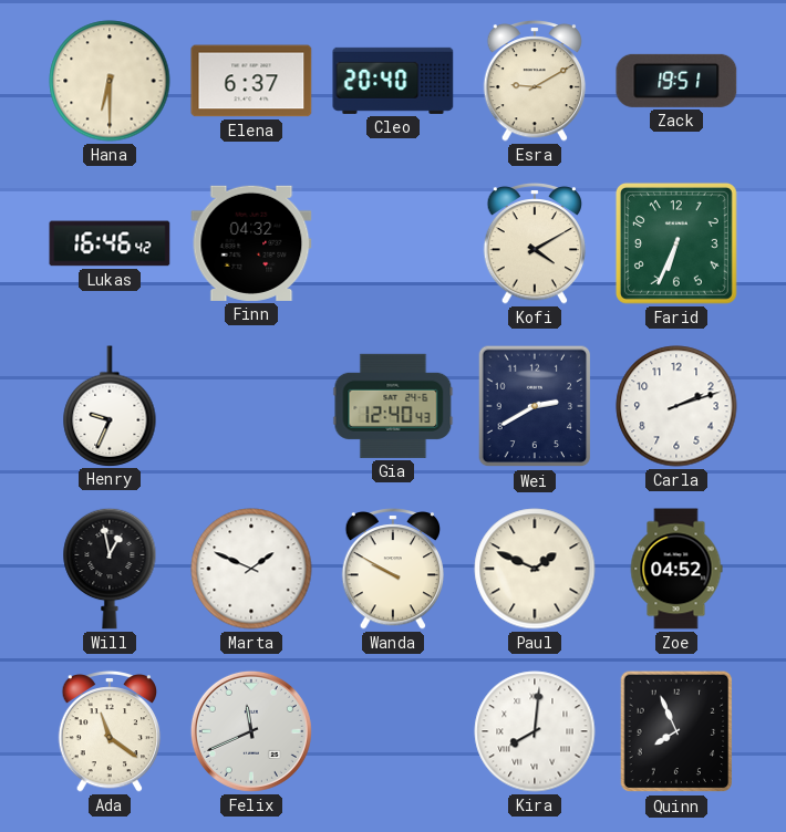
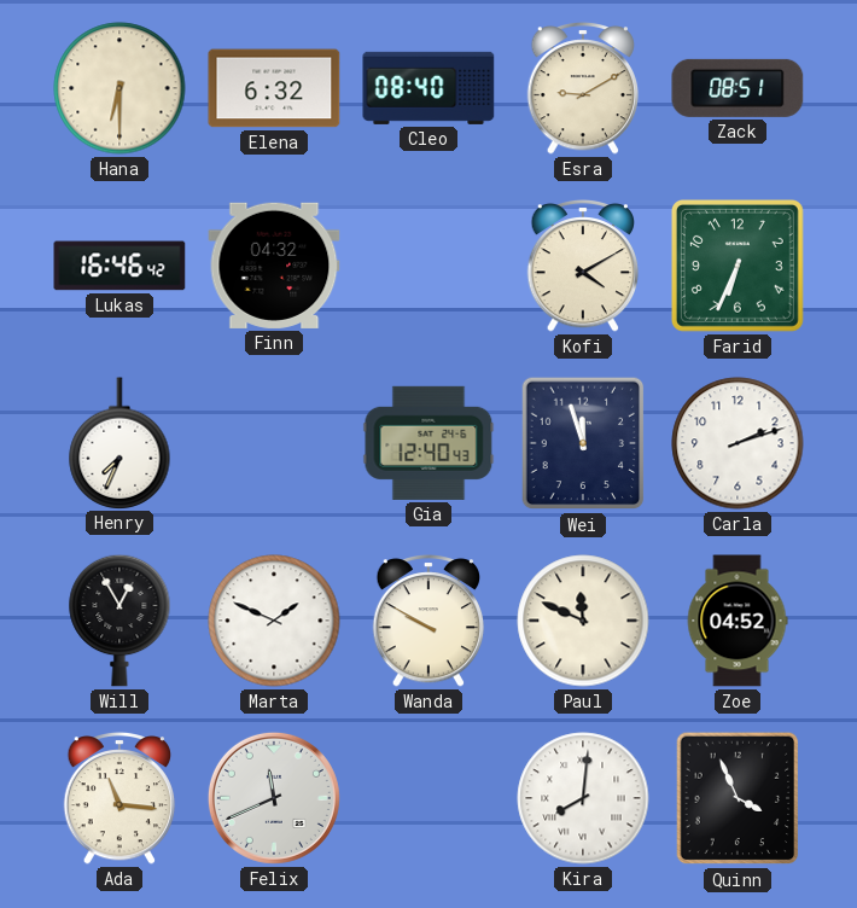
Elena: 6:37 -> 6:32
Cleo: 20:40 -> 08:40
Zack: 19:51 -> 08:51
Henry: 9:34 -> 7:34
Wei: 2:40 -> 11:57
Will: 12:58 -> 12:55
Paul: 1:49 -> 11:49
Ada: 11:21 -> 11:16
Quinn: 7:56 -> 3:56
